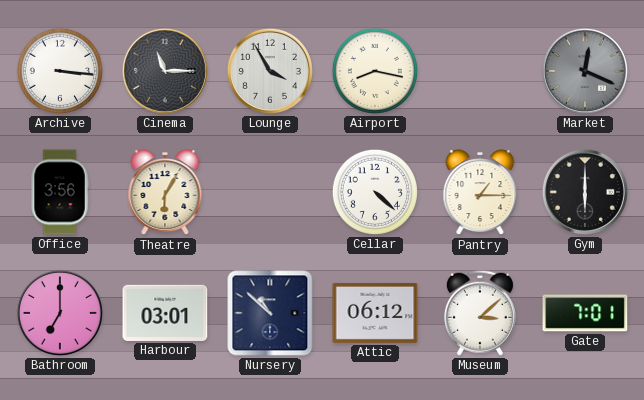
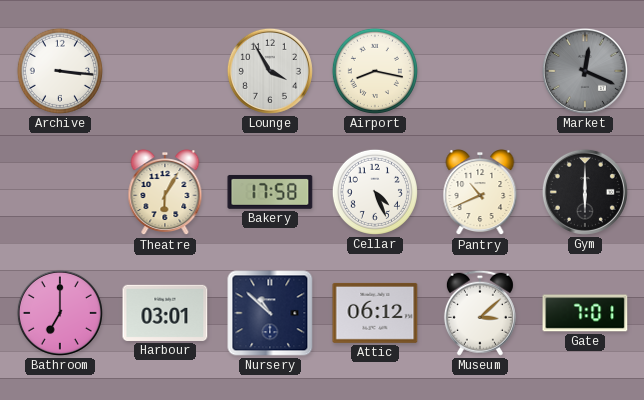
Cinema: 11:15 -> none
Office: 3:56 -> none
Bakery: none -> 17:58
Cellar: 4:22 -> 4:26
Pantry: 1:15 -> 10:41
